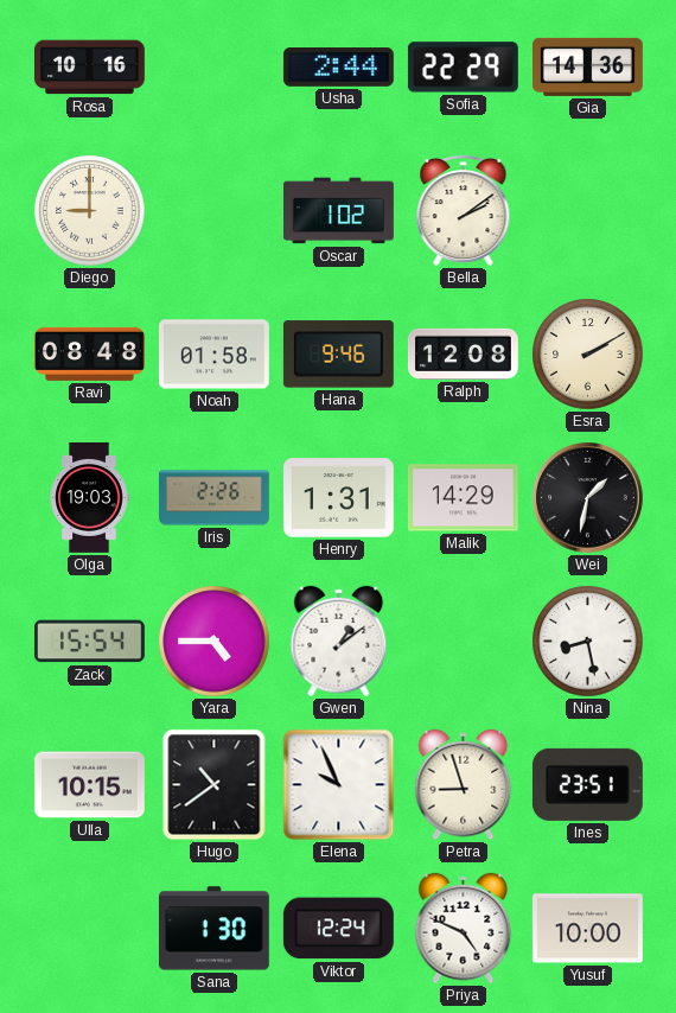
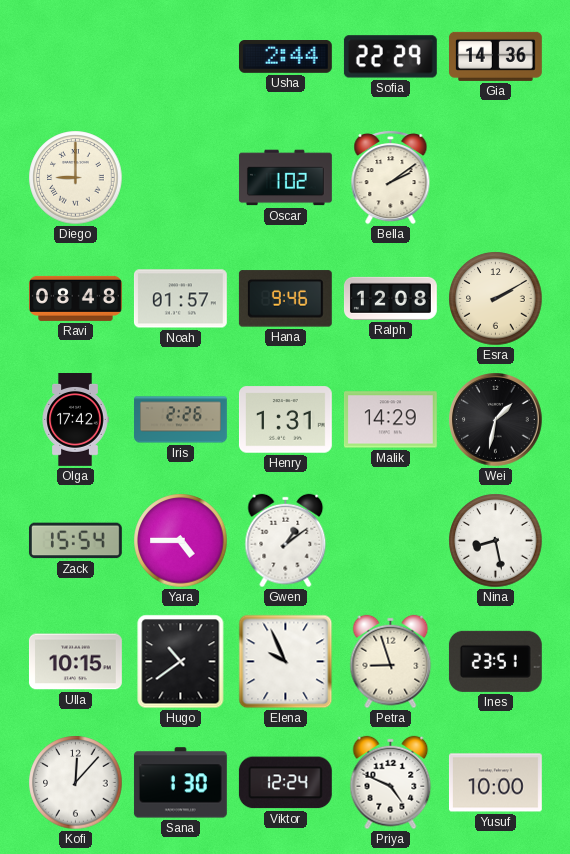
Rosa: 10:16 -> none
Noah: 01:58 -> 01:57
Olga: 19:03 -> 17:42
Kofi: none -> 12:07
